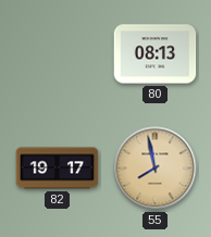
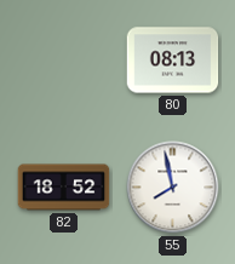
82: 19:17 -> 18:52
55 dial: champagne -> white
